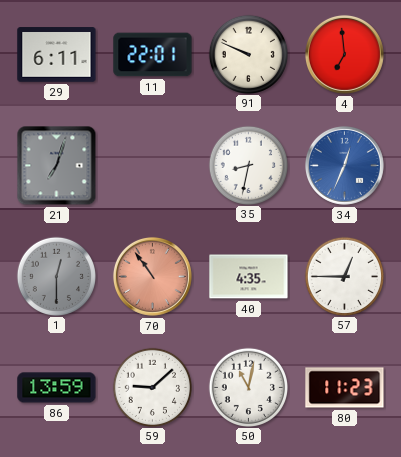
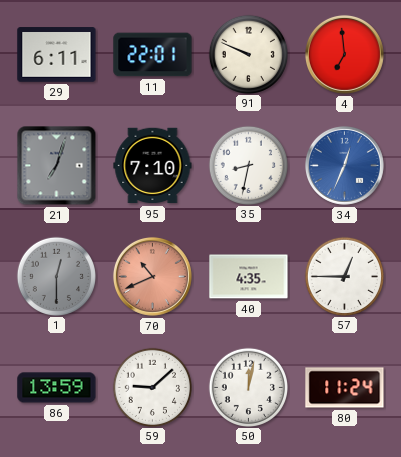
95: none -> 7:10
70: 10:54 -> 10:41
50: 11:02 -> 12:02
80: 11:23 -> 11:24
